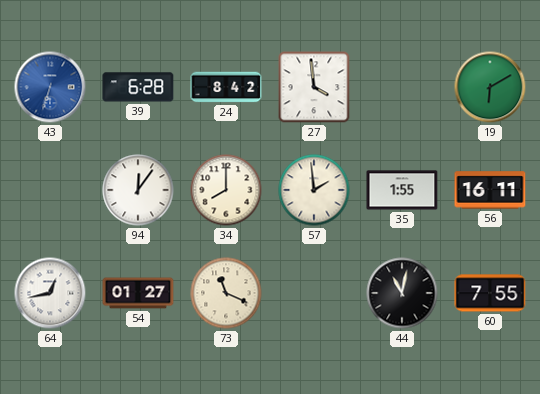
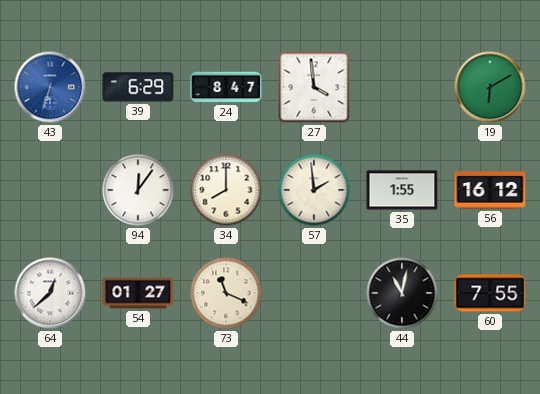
39: 6:28 -> 6:29
24: 8:42 -> 8:47
56: 16:11 -> 16:12
64: 12:43 -> 12:38
